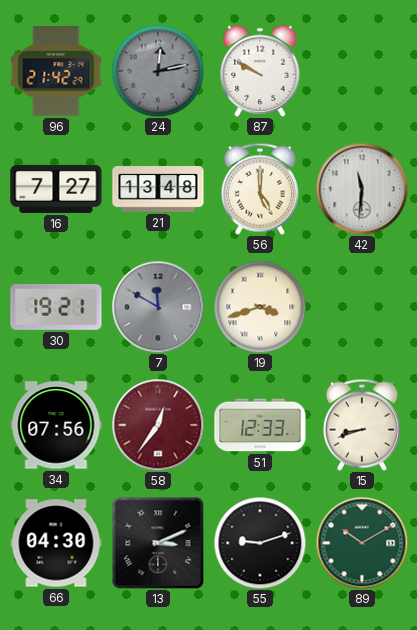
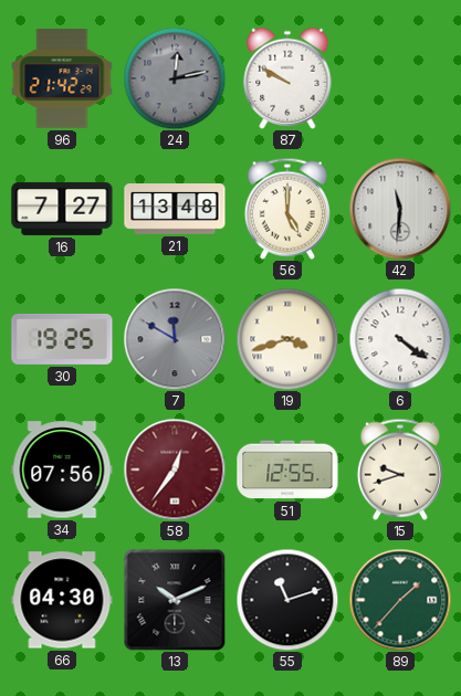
30: 19:21 -> 19:25
6: none -> 4:21
51: 12:33 -> 12:55
15: 8:42 -> 9:42
13: 3:11 -> 10:11
55: 9:12 -> 11:12
89: 10:10 -> 1:37
